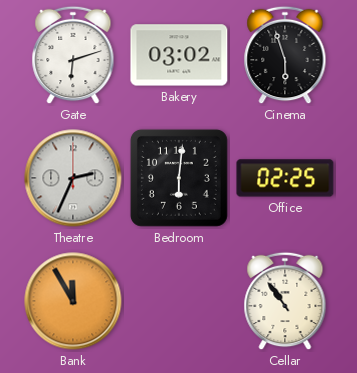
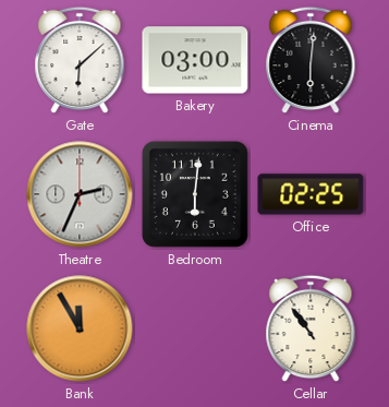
Gate: 6:12 -> 6:08
Bakery: 03:02 -> 03:00
Cinema: 5:57 -> 6:01
